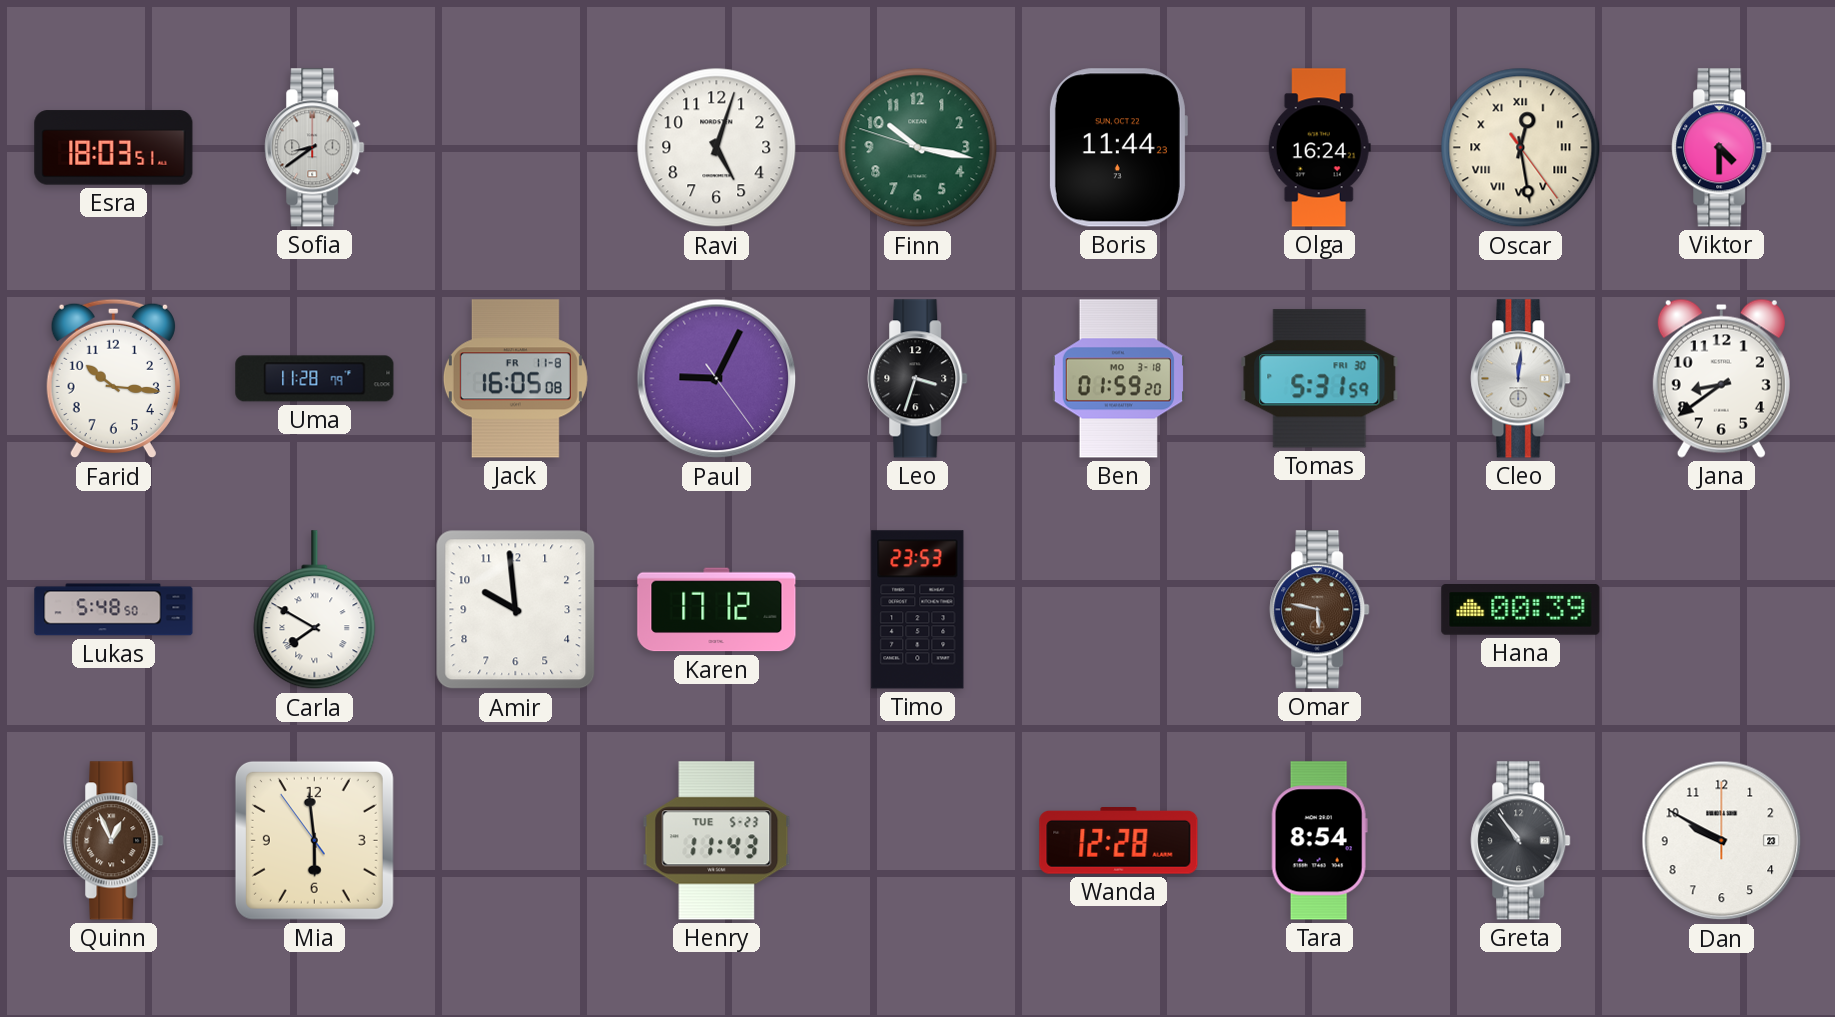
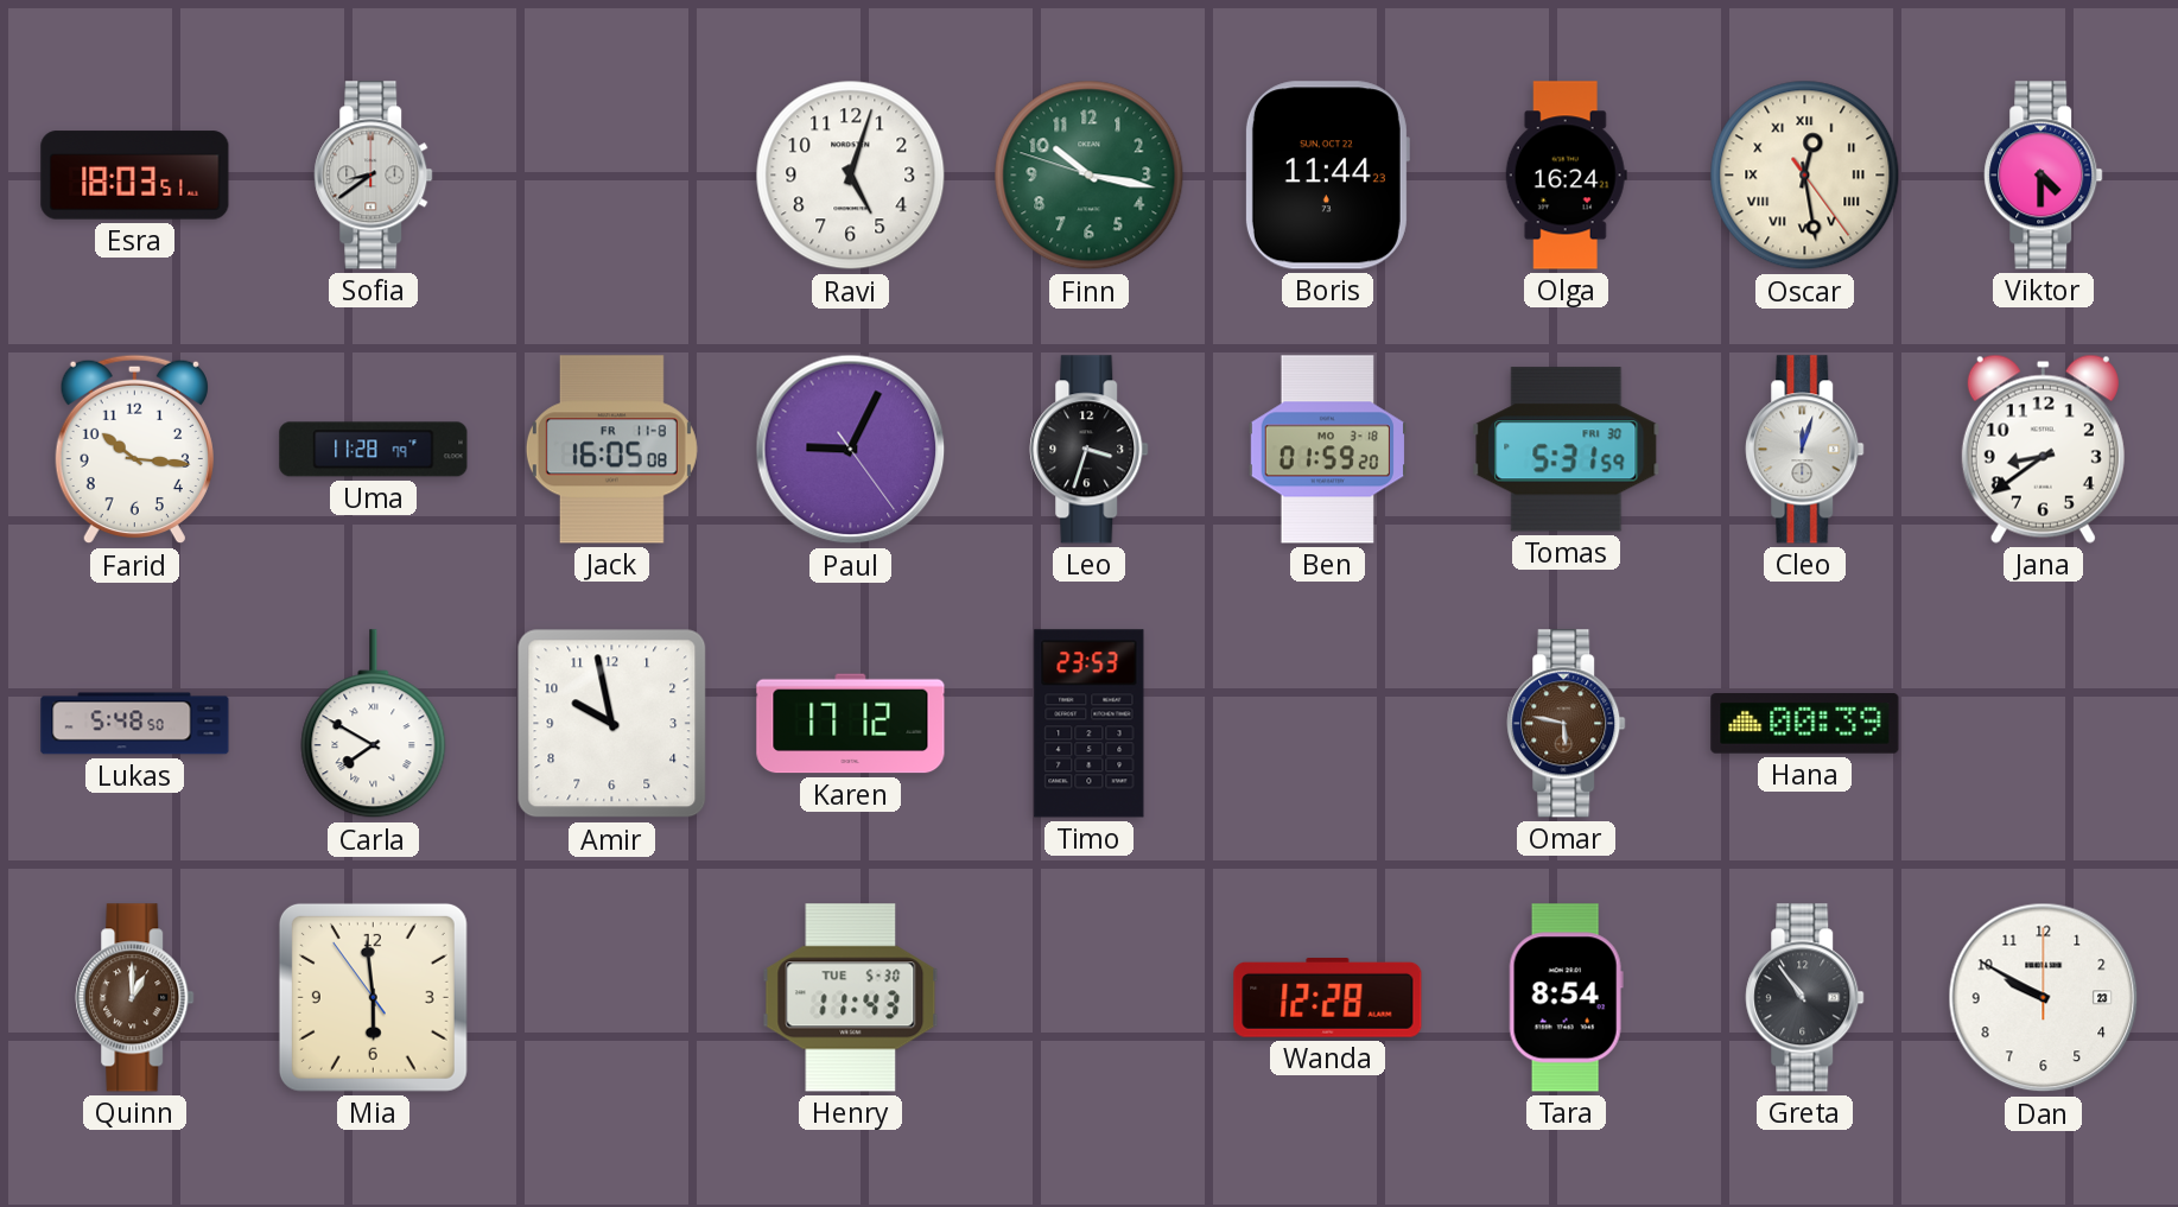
Cleo: 12:01 -> 12:03
Amir: 9:59 -> 9:58
Quinn: 12:56 -> 1:00
Henry date: TUE 5-23 -> TUE 5-30
